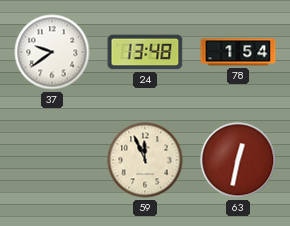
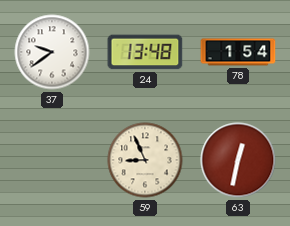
59: 11:56 -> 8:56
